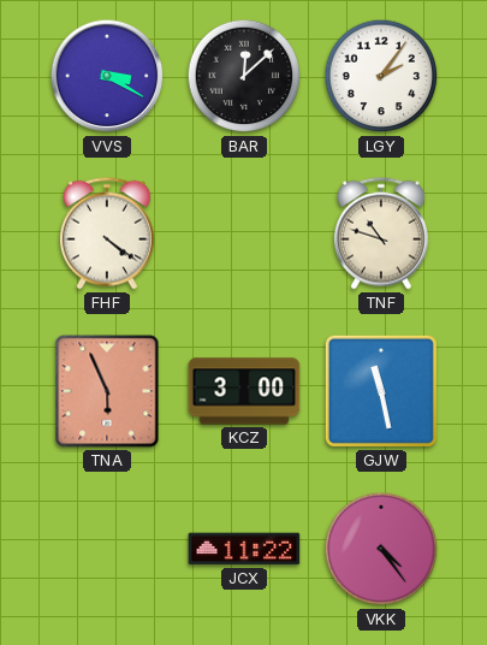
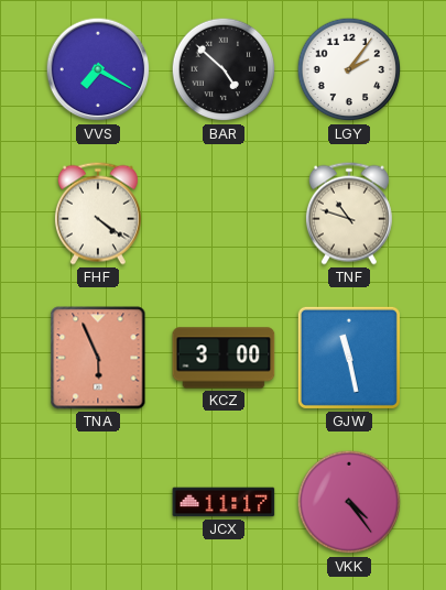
VVS: 3:20 -> 7:20
BAR: 12:08 -> 4:52
JCX: 11:22 -> 11:17
